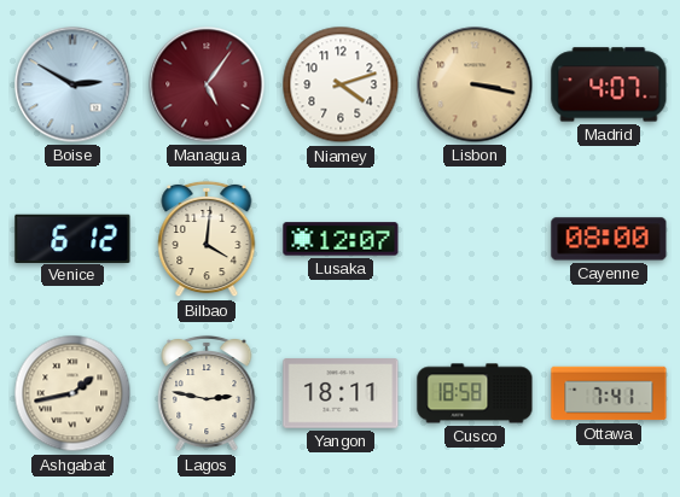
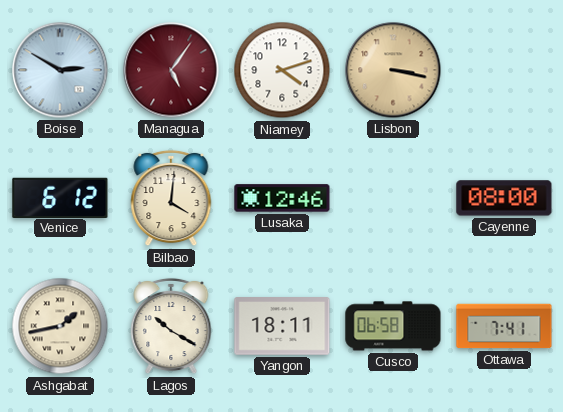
Madrid: 4:07 -> none
Lusaka: 12:07 -> 12:46
Lagos: 2:47 -> 10:20
Cusco: 18:58 -> 06:58
